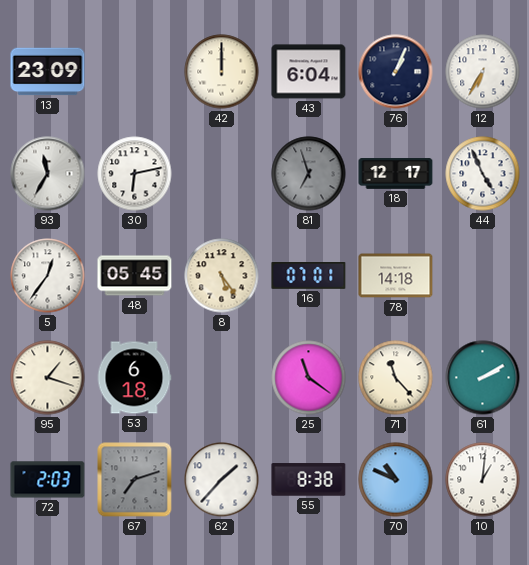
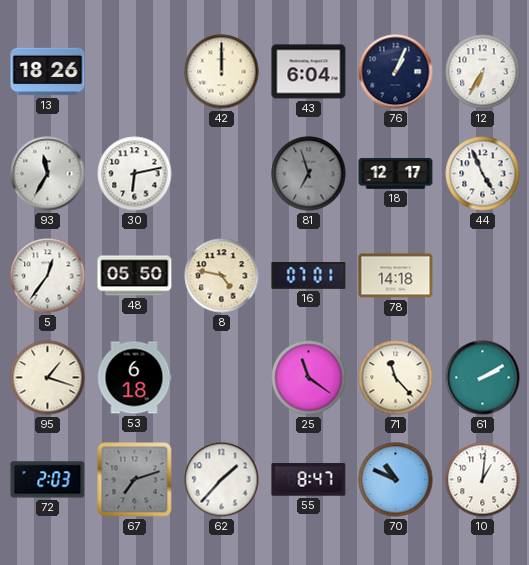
13: 23:09 -> 18:26
48: 05:45 -> 05:50
8: 5:24 -> 4:47
55: 8:38 -> 8:47
